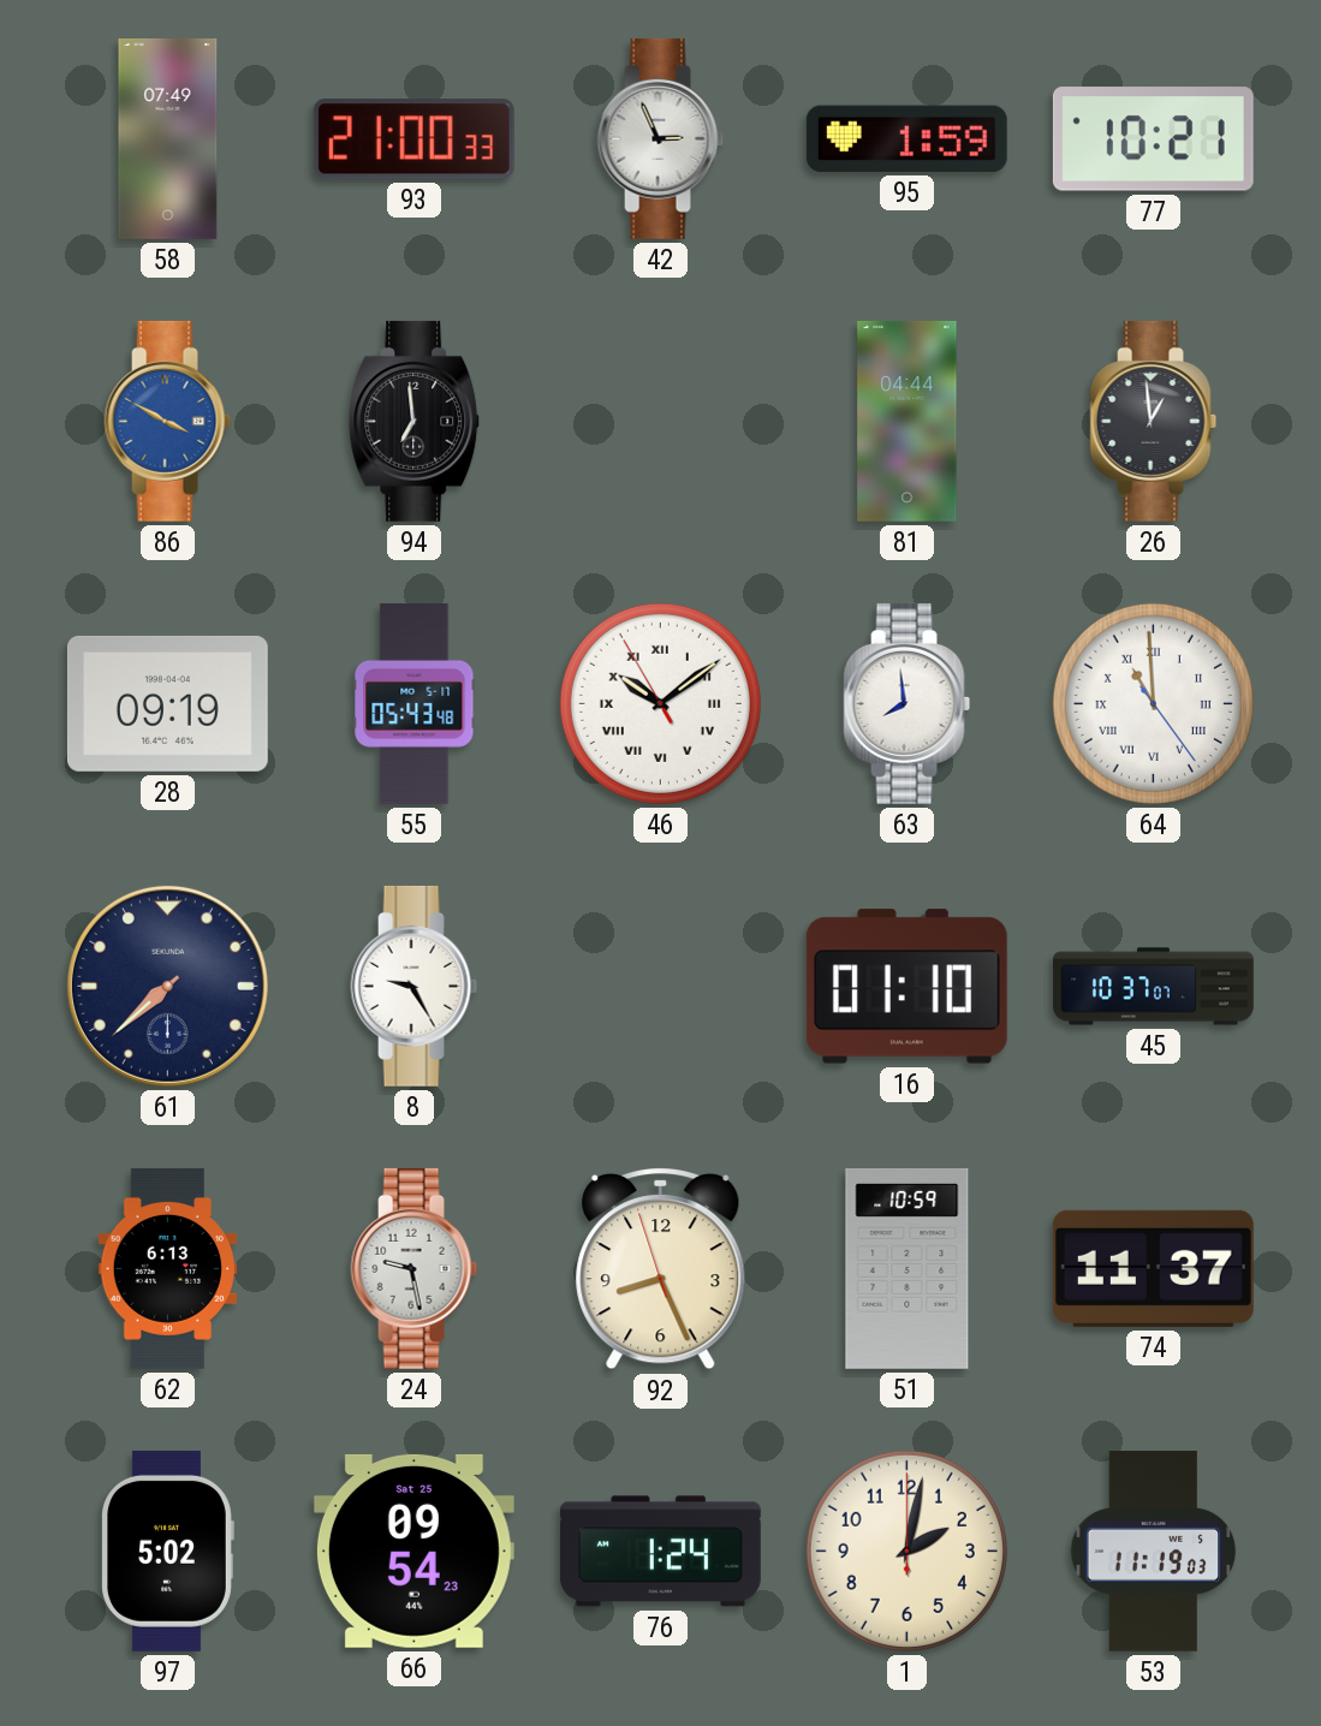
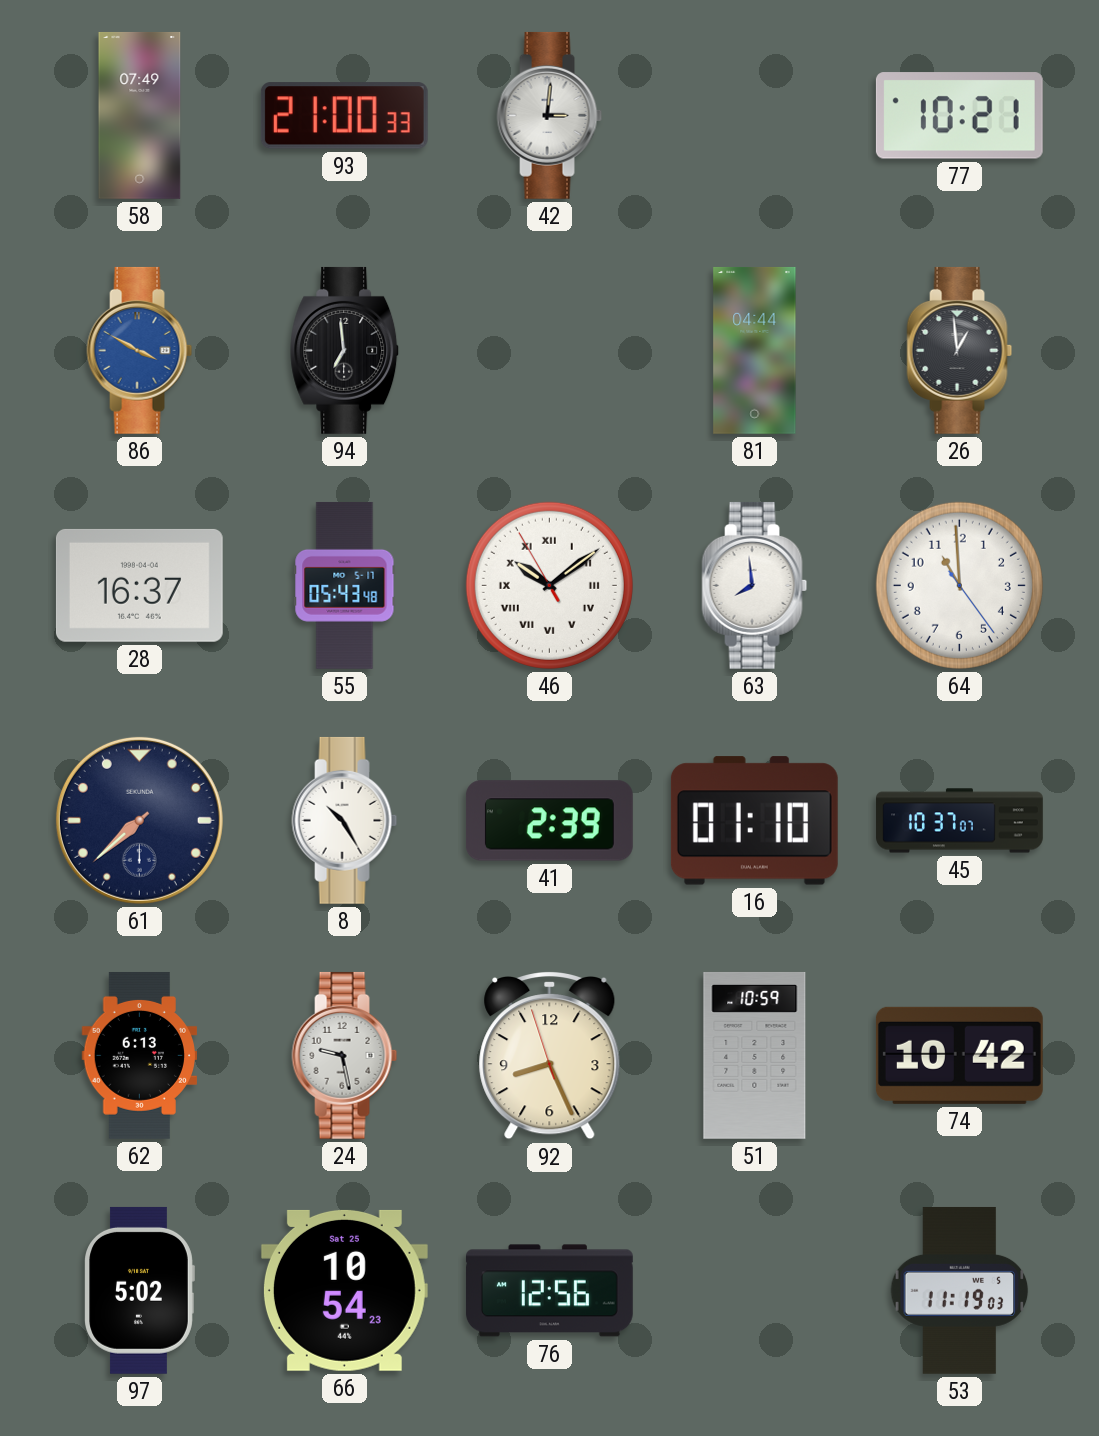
42: 2:56 -> 3:01
95: 1:59 -> none
28: 09:19 -> 16:37
64 numerals: Roman -> Arabic
8: 9:25 -> 10:25
41: none -> 2:39
74: 11:37 -> 10:42
66: 09:54 -> 10:54
76: 1:24 -> 12:56
1: 2:02 -> none
